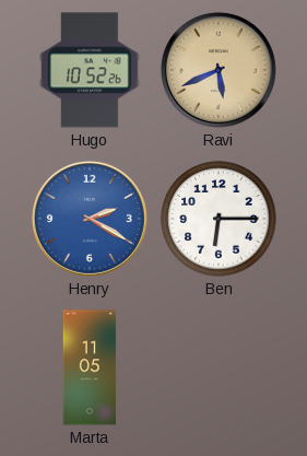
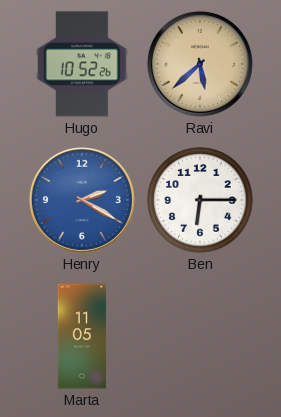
Ravi: 5:41 -> 5:38
